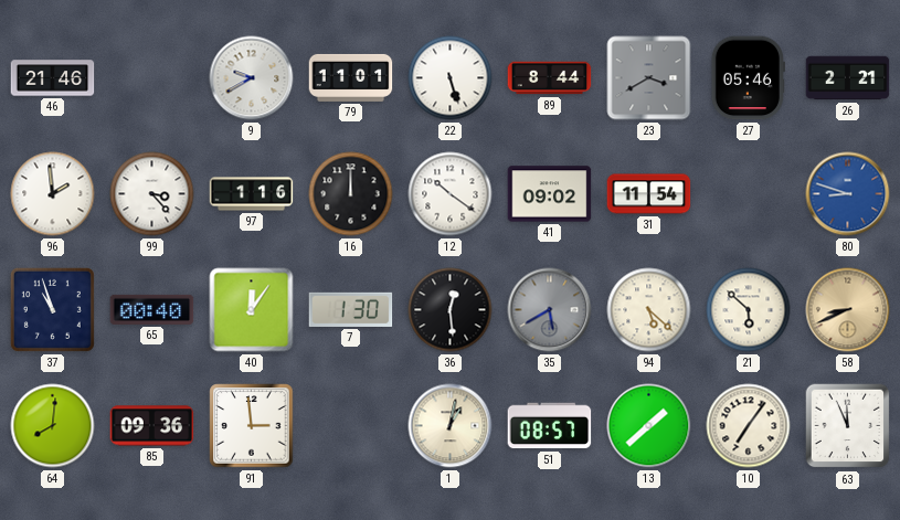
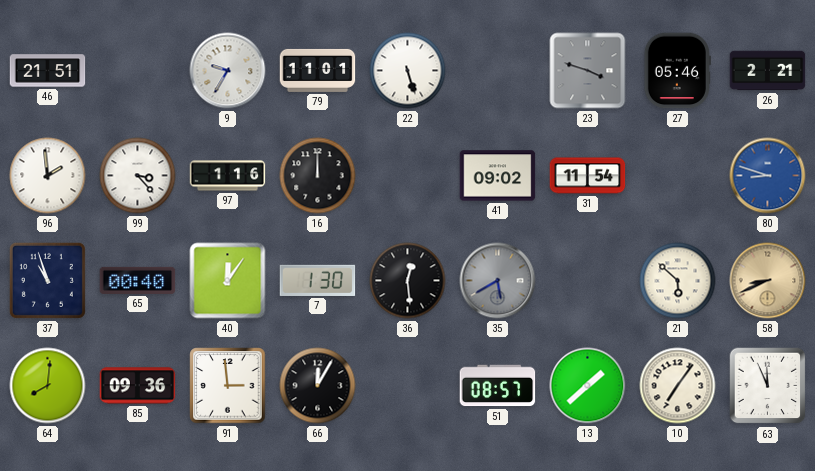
46: 21:46 -> 21:51
9: 9:40 -> 9:35
89: 8:44 -> none
23: 3:40 -> 3:48
12: 10:21 -> none
94: 5:22 -> none
66: none -> 12:05
1: 1:02 -> none
